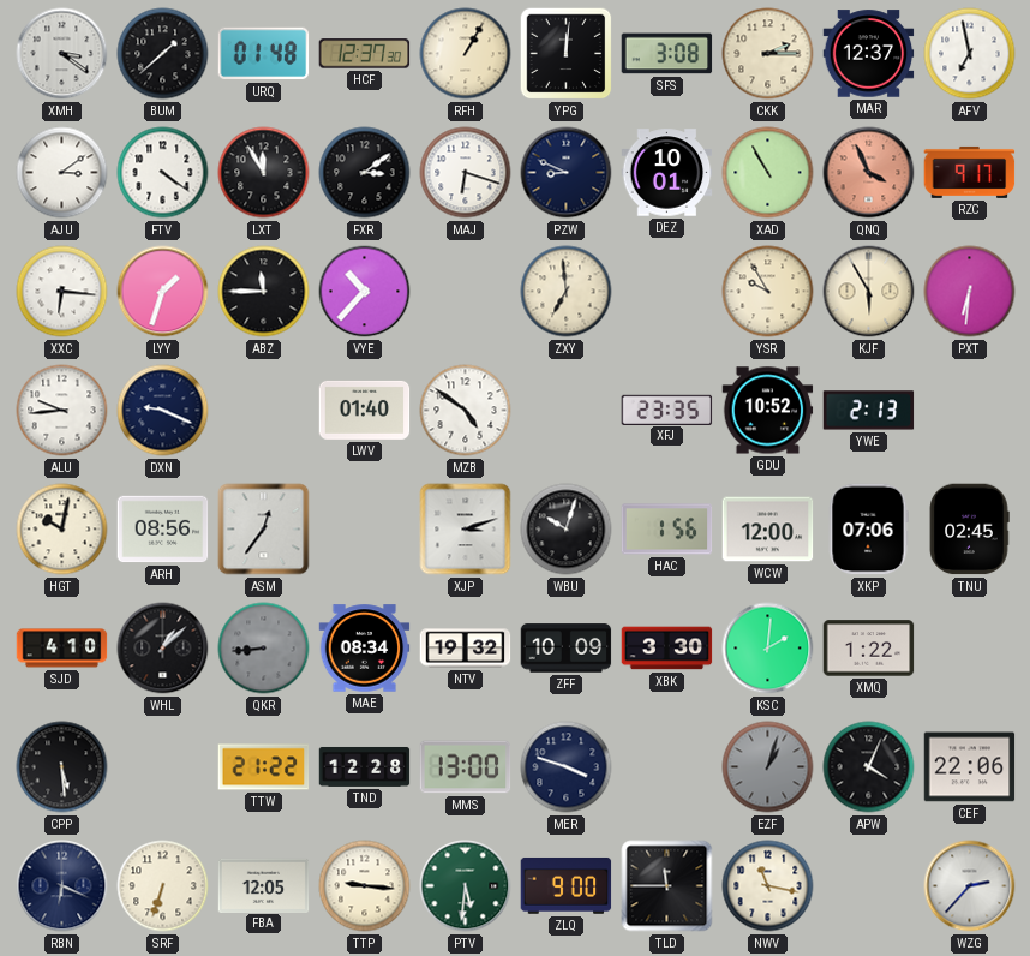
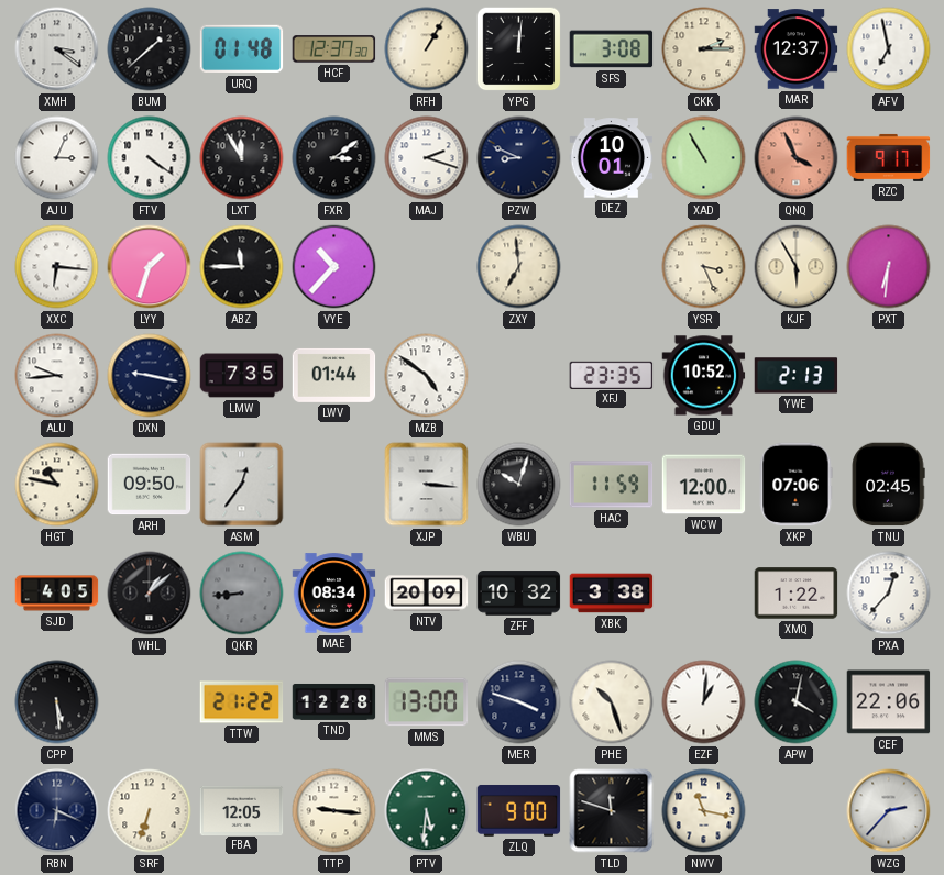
AJU: 3:09 -> 3:04
MAJ: 6:18 -> 2:18
YSR: 9:55 -> 3:26
DXN: 9:19 -> 9:17
LMW: none -> 7:35
LWV: 01:40 -> 01:44
HGT: 10:02 -> 10:47
ARH: 08:56 -> 09:50
XJP: 3:12 -> 3:16
HAC: 1:56 -> 11:59
SJD: 4:10 -> 4:05
NTV: 19:32 -> 20:09
ZFF: 10:09 -> 10:32
XBK: 3:30 -> 3:38
KSC: 2:01 -> none
PXA: none -> 12:37
PHE: none -> 10:27
EZF: 1:03 -> 1:01
EZF dial: grey -> white
APW: 4:04 -> 4:02
TLD: 11:45 -> 11:48
